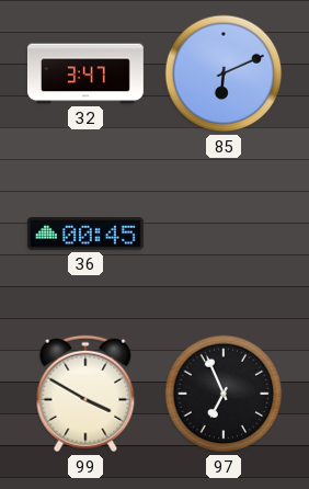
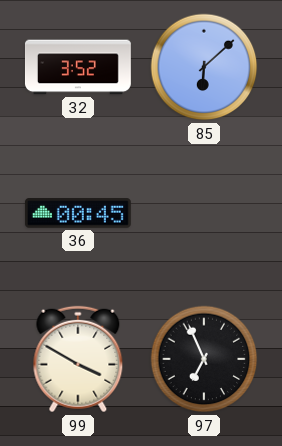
32: 3:47 -> 3:52
85: 6:11 -> 6:08
